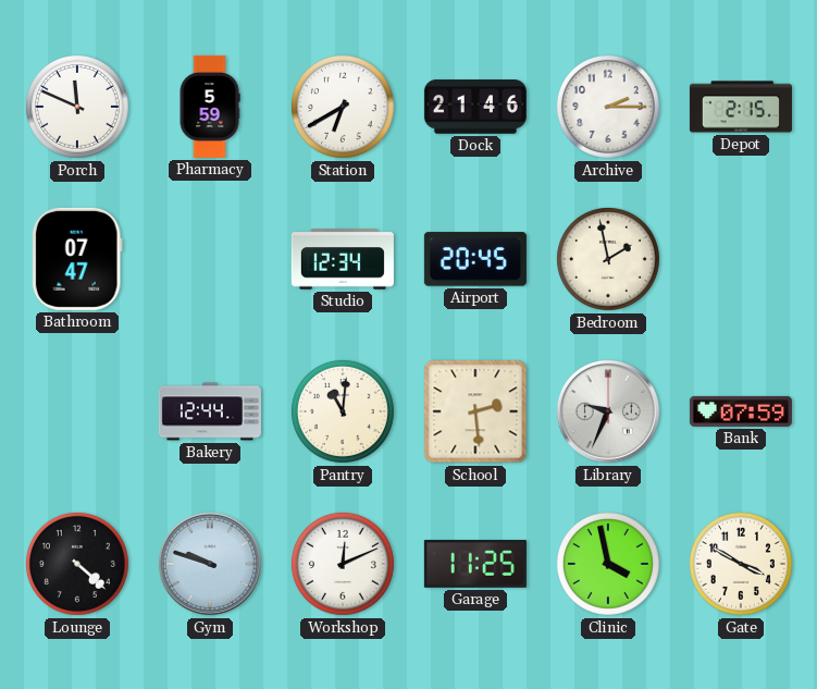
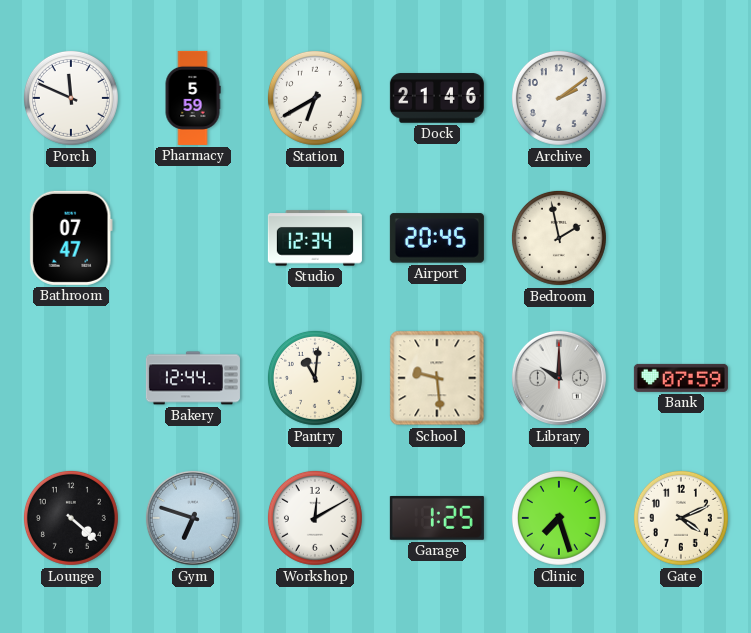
Archive: 2:15 -> 2:09
Depot: 2:15 -> none
School: 2:29 -> 9:29
Library: 9:34 -> 10:00
Gym: 9:48 -> 6:48
Workshop: 12:11 -> 12:10
Garage: 11:25 -> 1:25
Clinic: 3:58 -> 7:27
Gate: 3:50 -> 4:11
